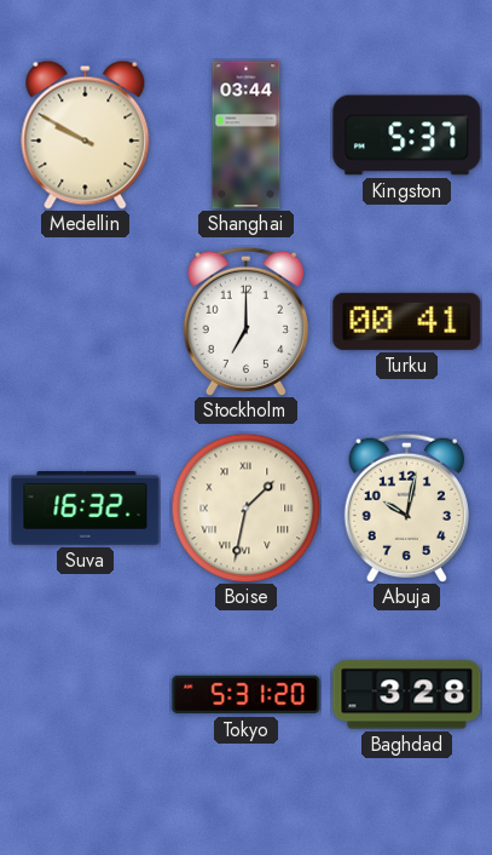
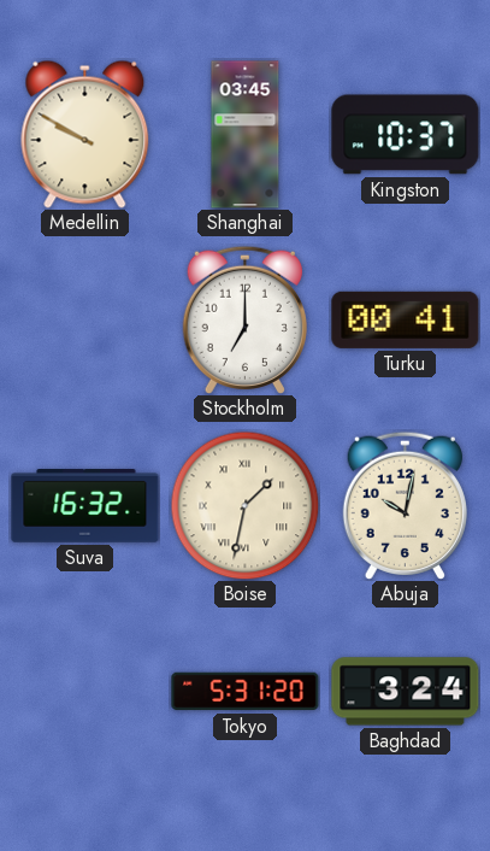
Shanghai: 03:44 -> 03:45
Kingston: 5:37 -> 10:37
Baghdad: 3:28 -> 3:24
